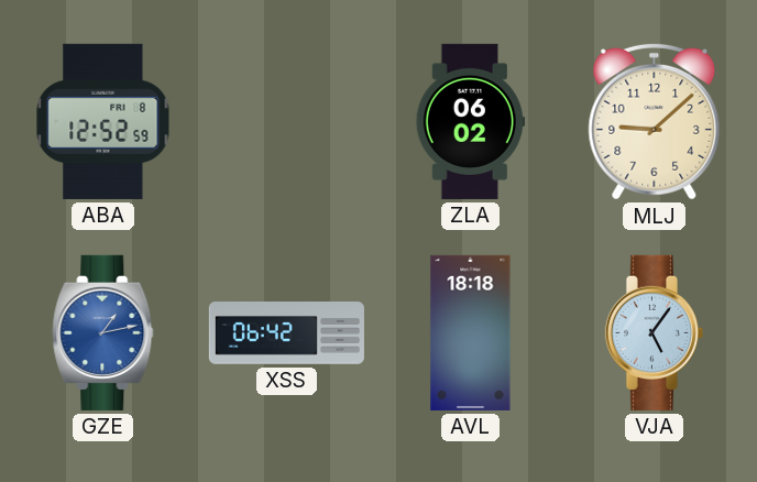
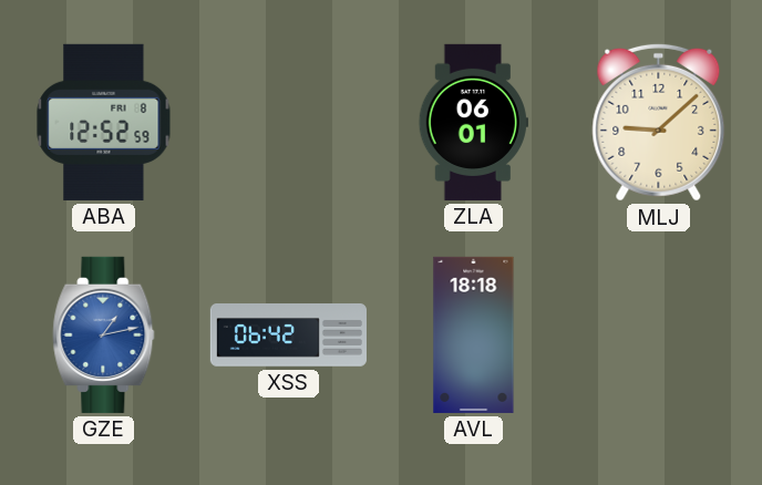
ZLA: 06:02 -> 06:01
VJA: 5:06 -> none
